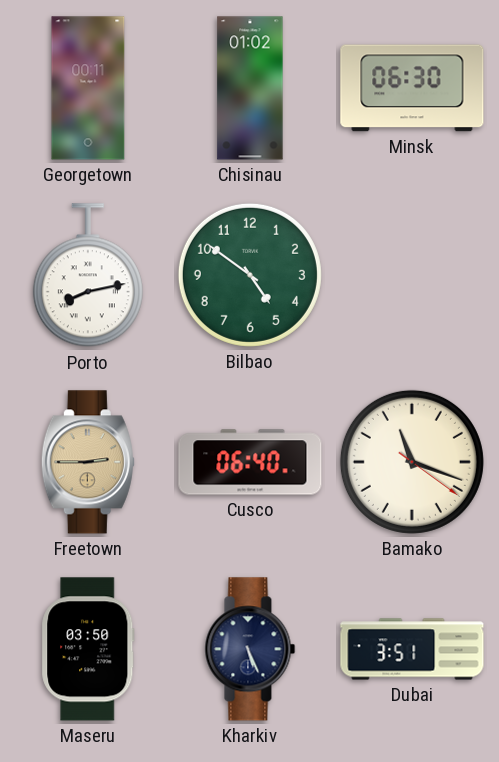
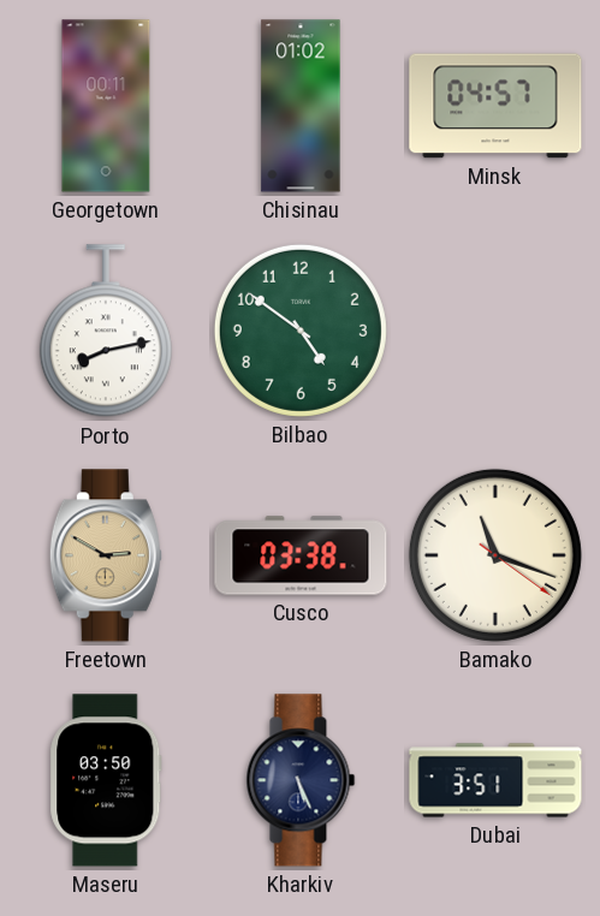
Minsk: 06:30 -> 04:57
Freetown: 2:45 -> 2:50
Cusco: 06:40 -> 03:38
